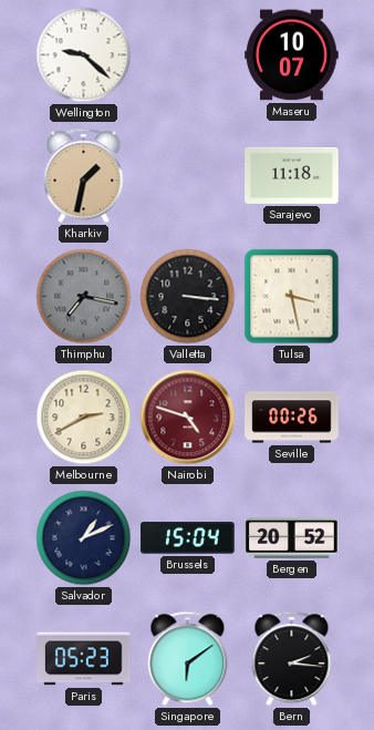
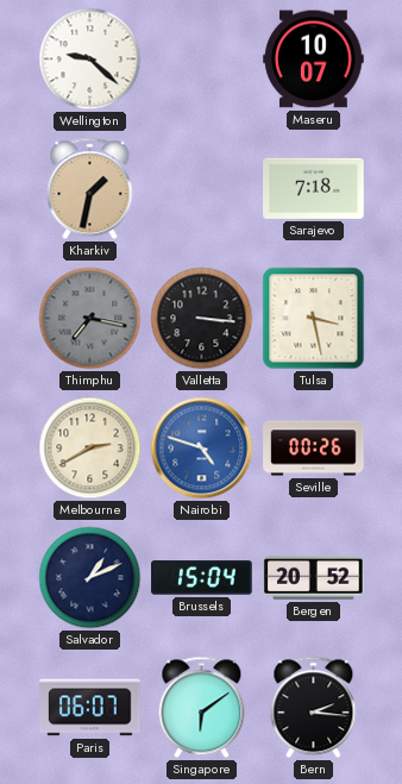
Sarajevo: 11:18 -> 7:18
Nairobi dial: burgundy -> blue
Paris: 05:23 -> 06:07
